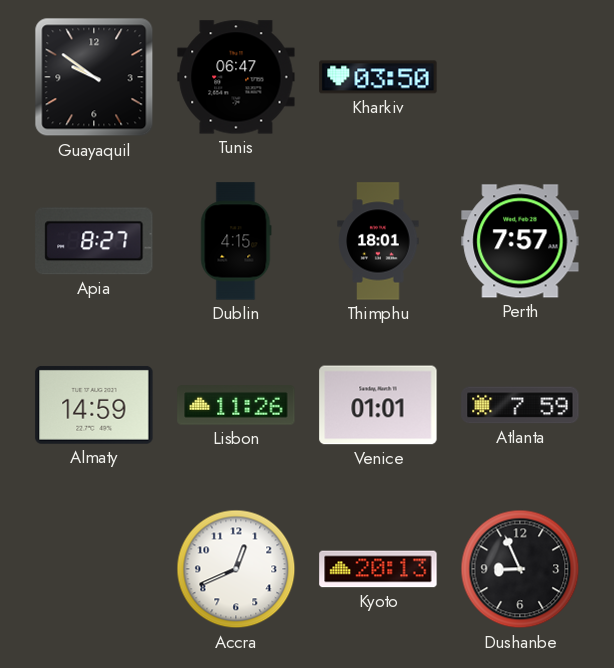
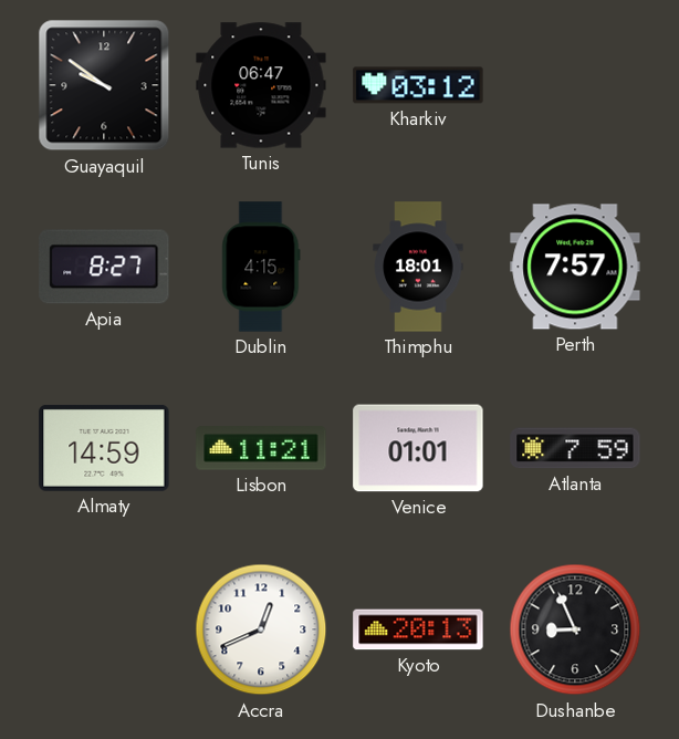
Kharkiv: 03:50 -> 03:12
Lisbon: 11:26 -> 11:21
